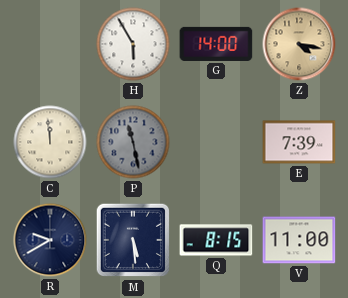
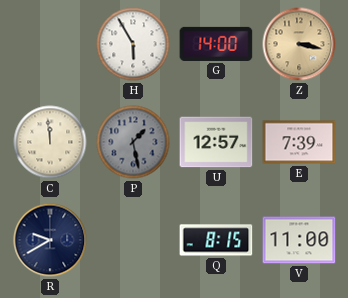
Z: 4:17 -> 3:17
P: 11:28 -> 1:28
U: none -> 12:57
M: 5:29 -> none
